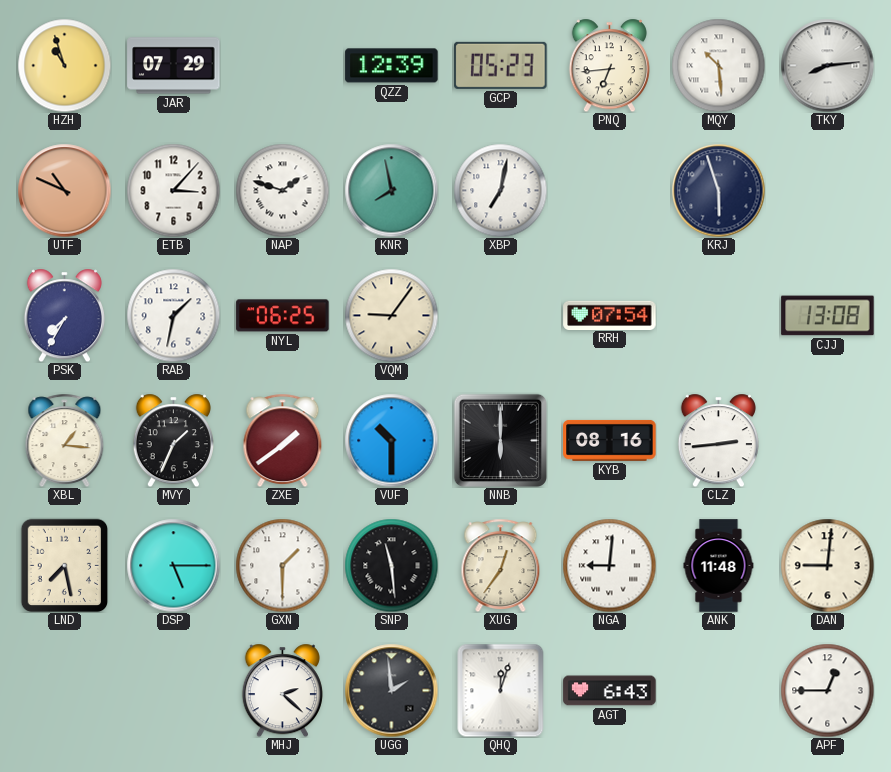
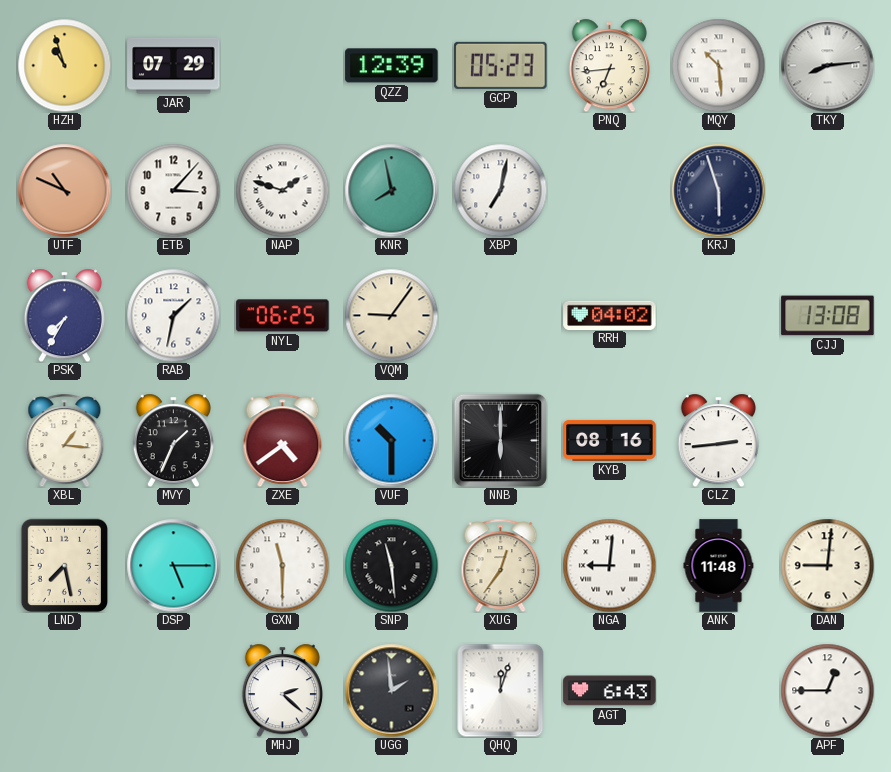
RRH: 07:54 -> 04:02
ZXE: 1:39 -> 4:39
GXN: 1:30 -> 11:30
